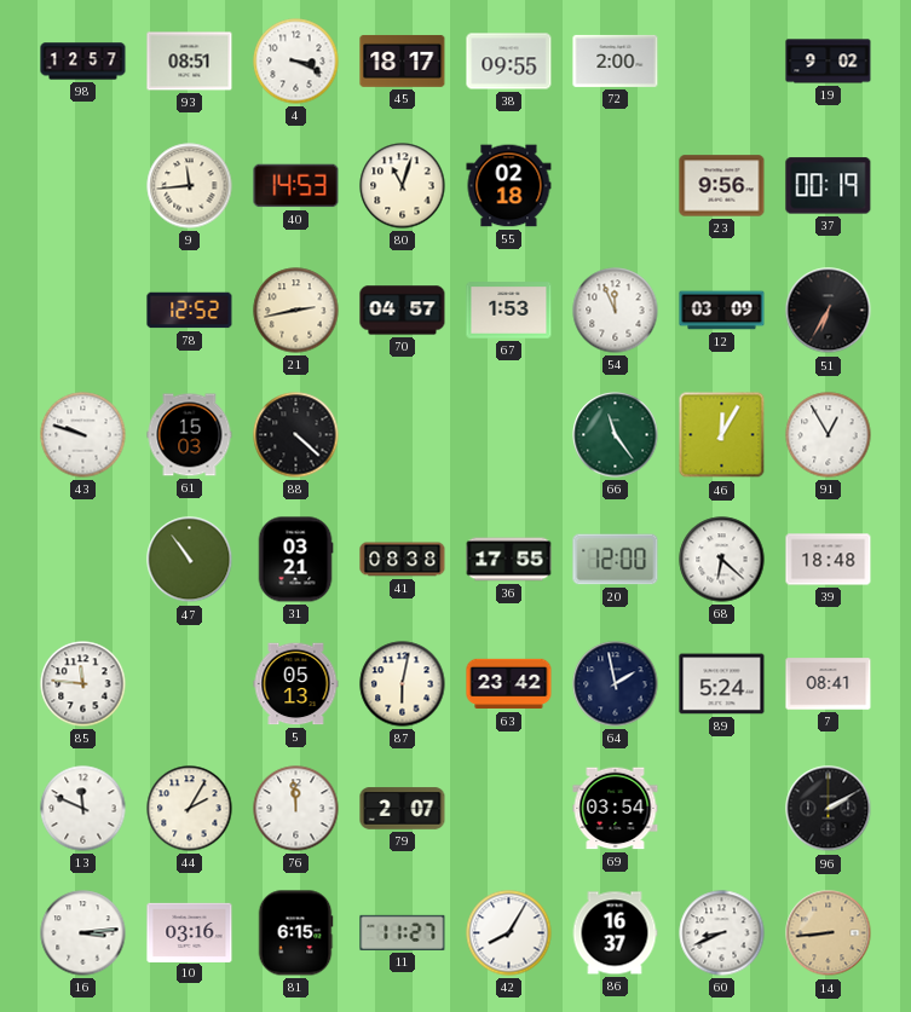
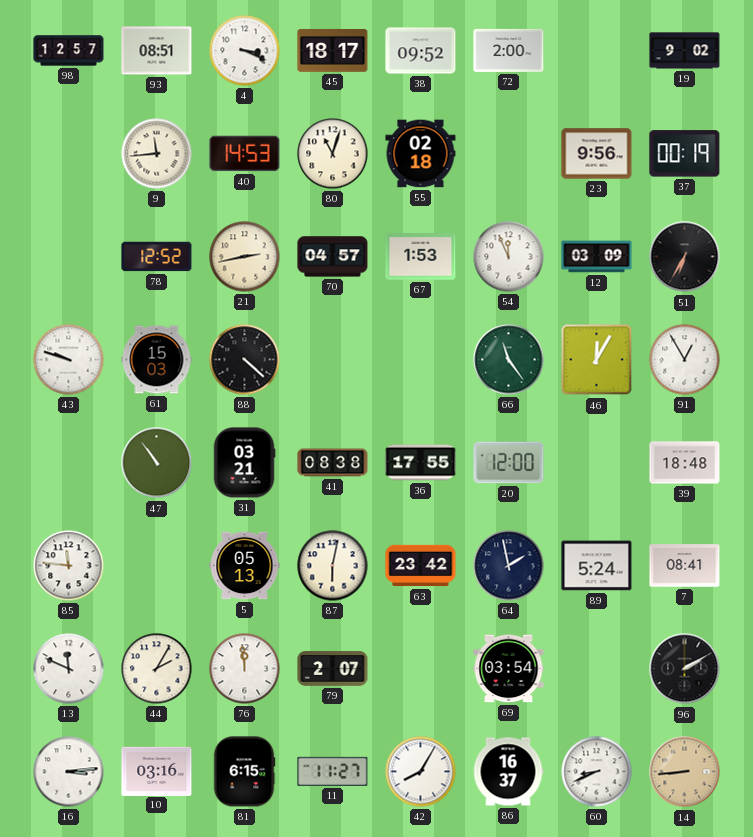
38: 09:55 -> 09:52
68: 6:22 -> none
